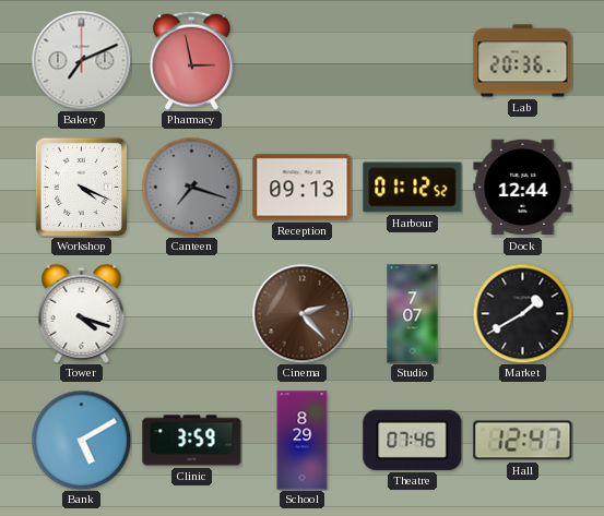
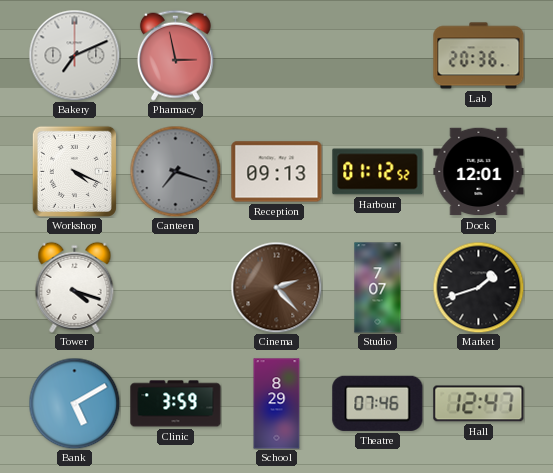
Dock: 12:44 -> 12:01
Market: 1:40 -> 1:42
